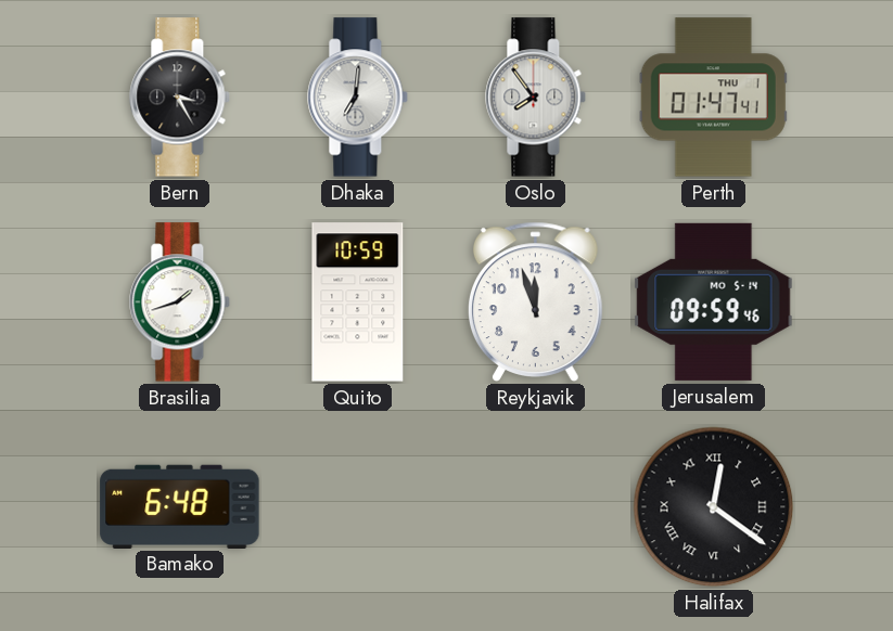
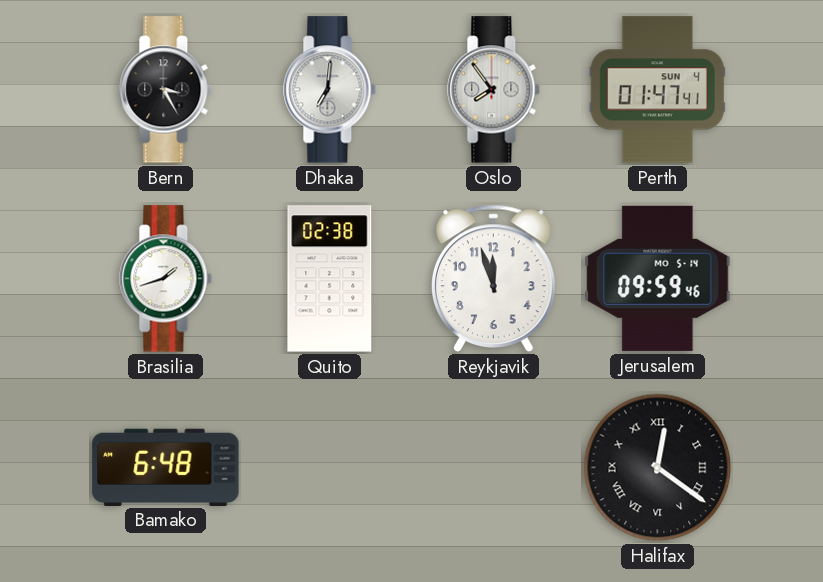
Perth date: THU 1 -> SUN 4
Quito: 10:59 -> 02:38
